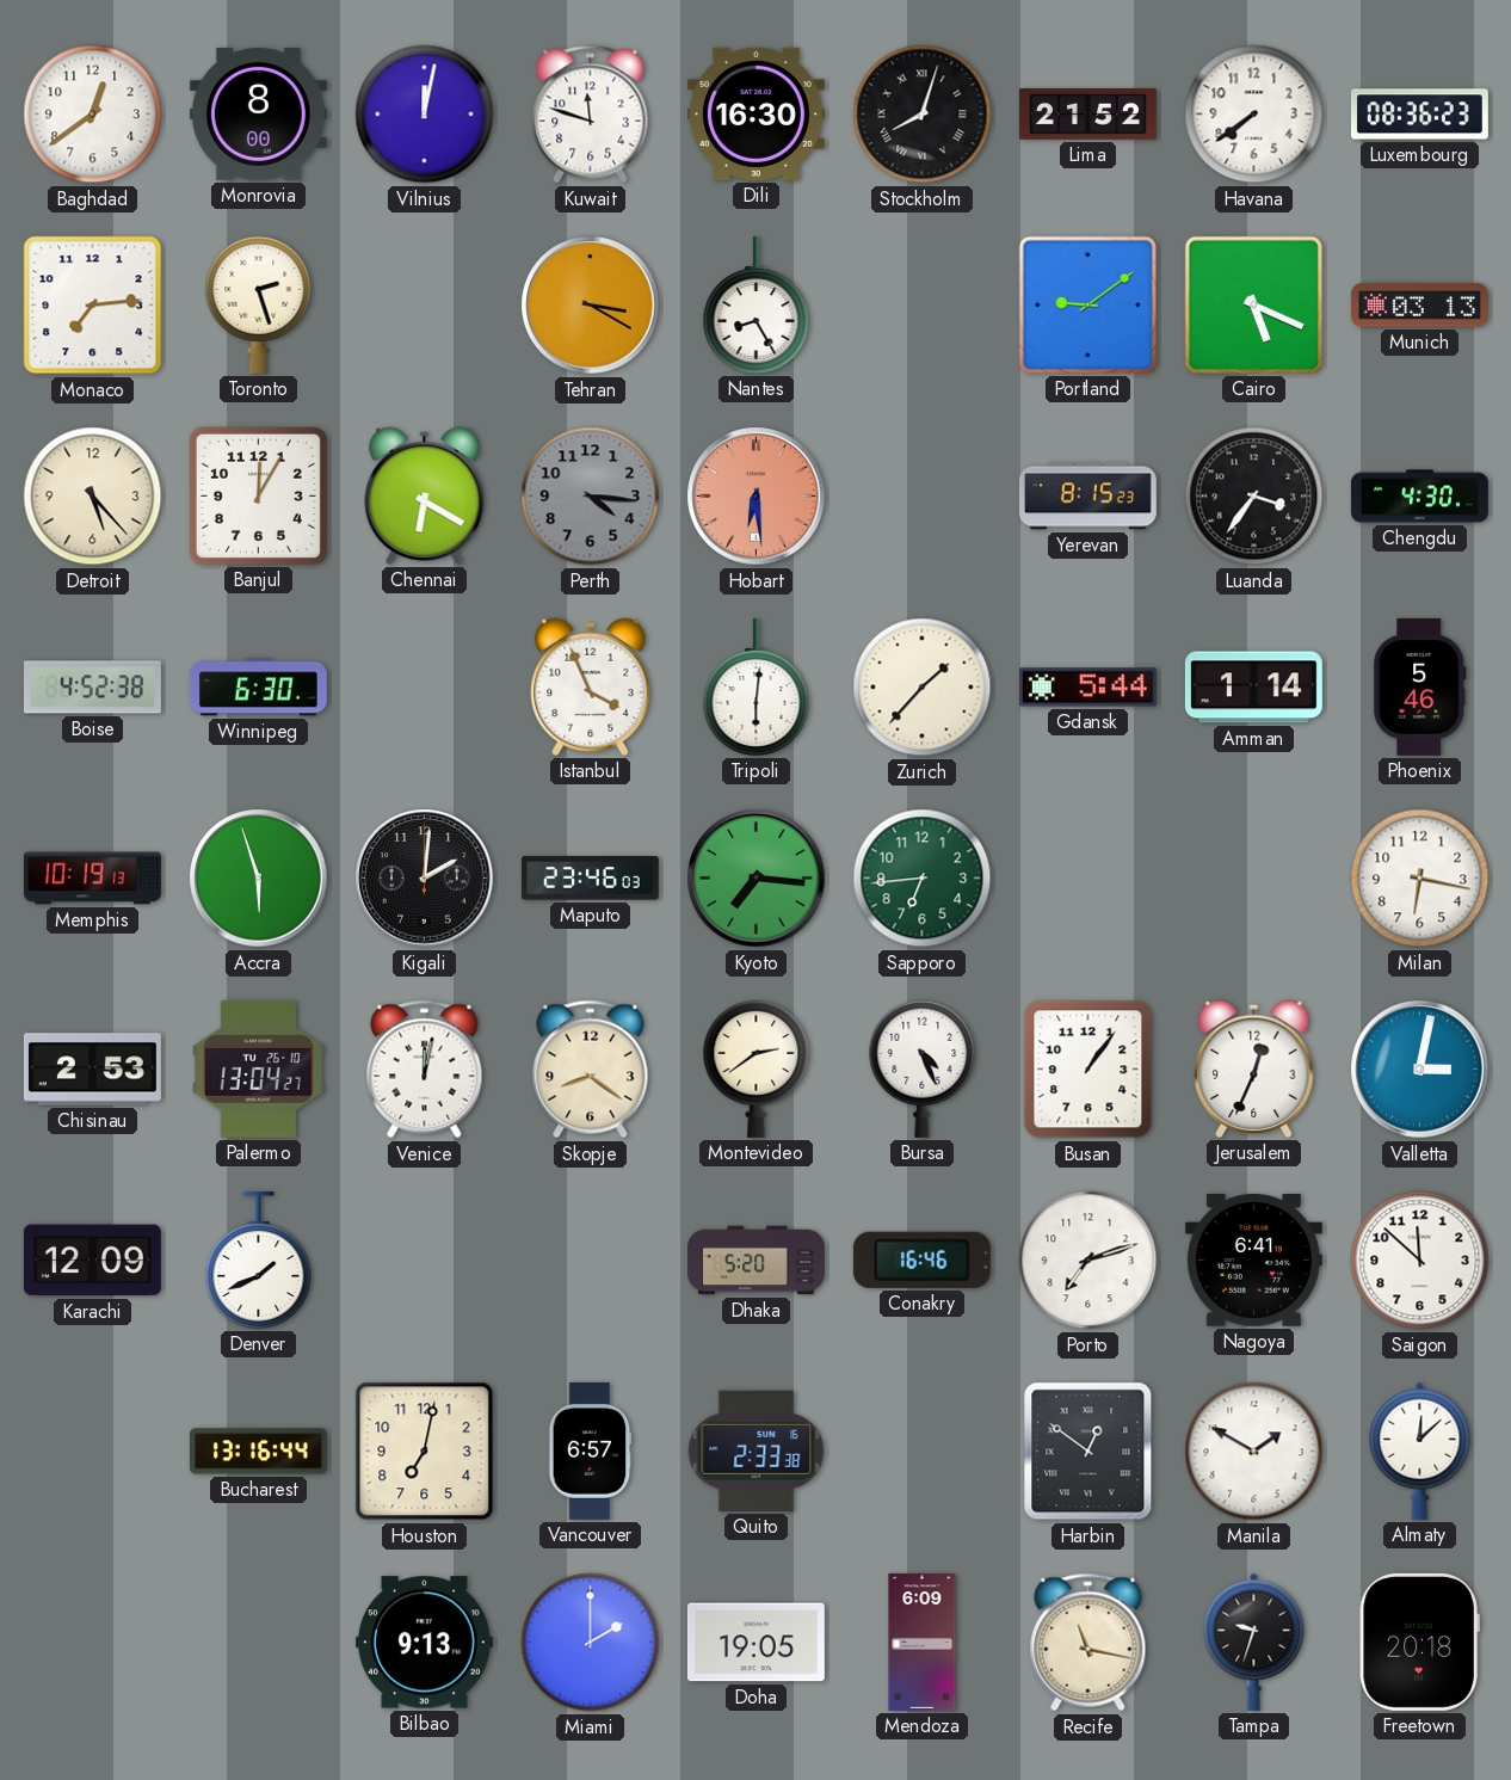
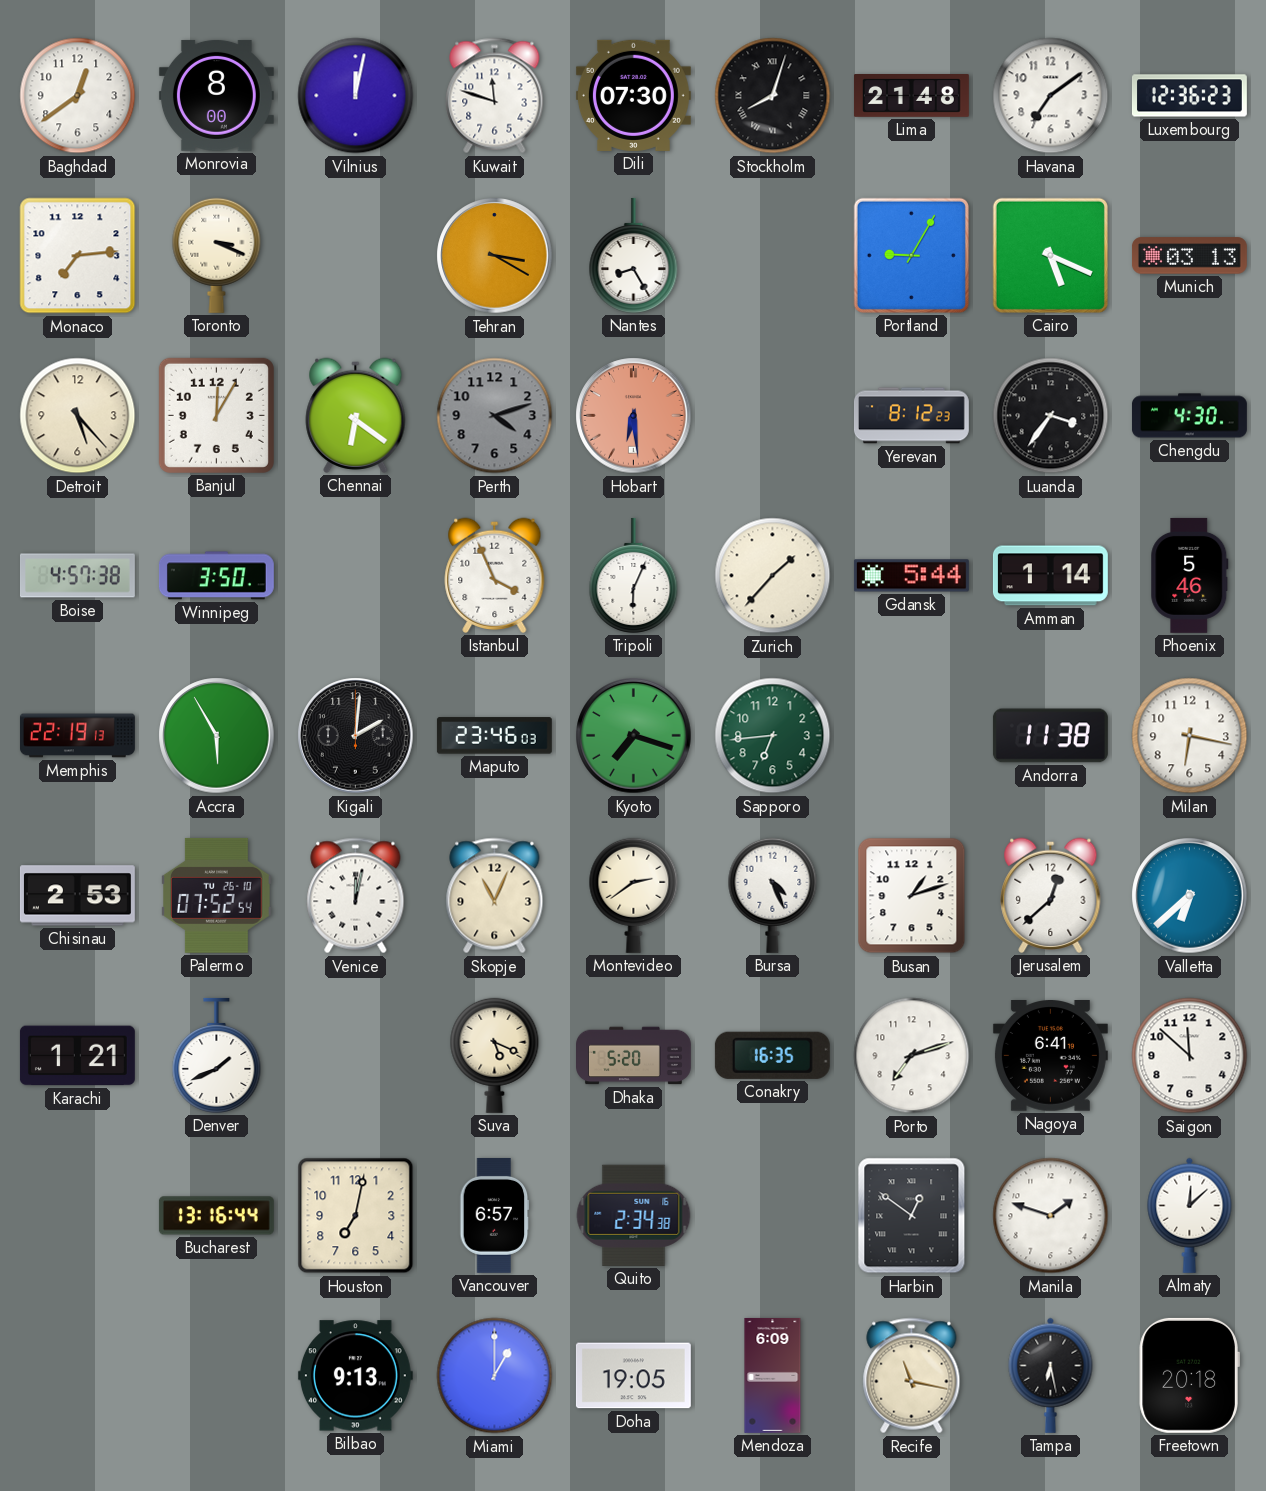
Dili: 16:30 -> 07:30
Lima: 21:52 -> 21:48
Havana: 7:39 -> 7:09
Luxembourg: 08:36 -> 12:36
Toronto: 2:27 -> 3:19
Portland: 9:09 -> 9:05
Chennai: 6:20 -> 6:21
Perth: 4:16 -> 4:12
Yerevan: 8:15 -> 8:12
Boise: 4:52 -> 4:57
Winnipeg: 6:30 -> 3:50
Tripoli: 6:01 -> 6:04
Memphis: 10:19 -> 22:19
Accra: 5:57 -> 5:55
Kyoto: 7:16 -> 7:18
Andorra: none -> 11:38
Palermo: 13:04 -> 07:52
Skopje: 8:21 -> 11:04
Busan: 1:06 -> 1:12
Jerusalem: 12:34 -> 12:38
Valletta: 3:02 -> 6:38
Karachi: 12:09 -> 1:21
Suva: none -> 5:19
Conakry: 16:46 -> 16:35
Quito: 2:33 -> 2:34
Manila: 1:50 -> 1:48
Miami: 2:00 -> 1:00
Tampa: 9:33 -> 6:28
